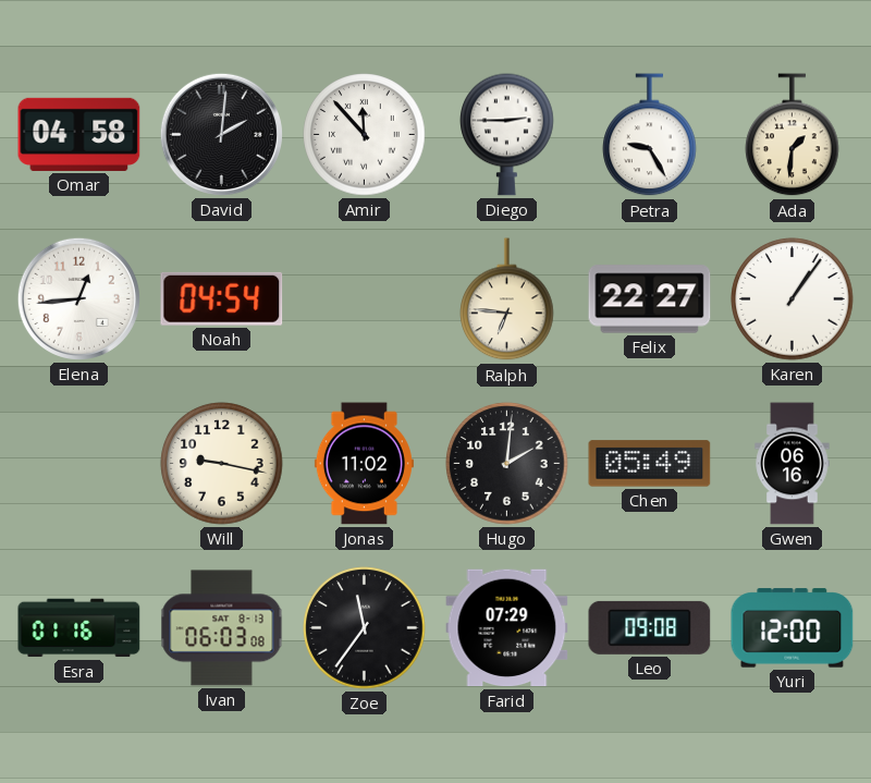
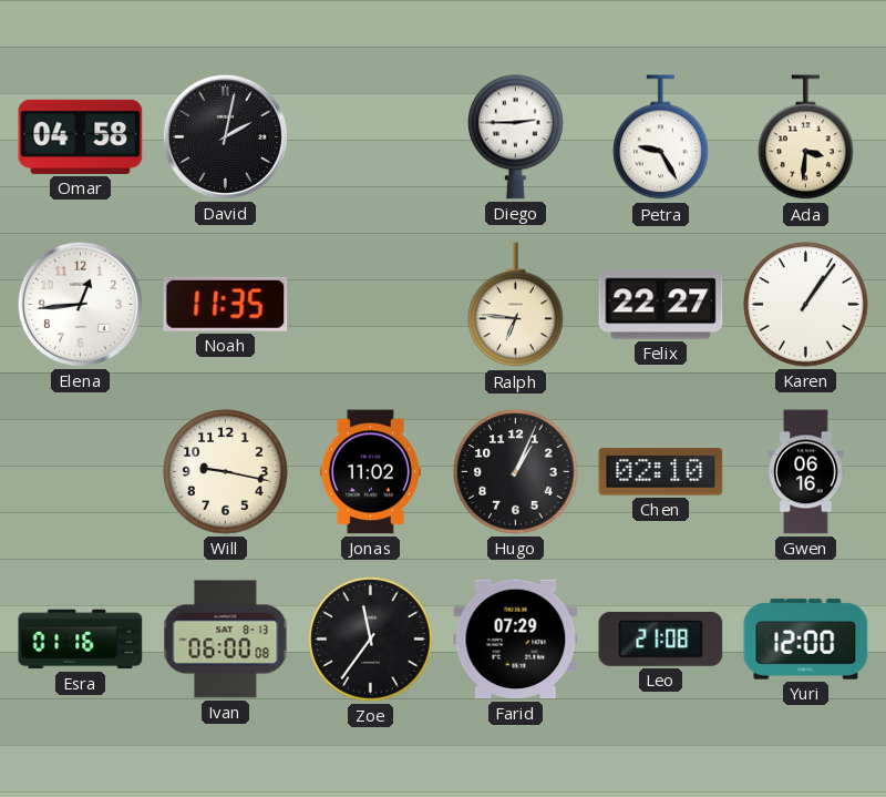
David: 2:01 -> 2:02
Amir: 11:53 -> none
Ada: 1:31 -> 3:31
Noah: 04:54 -> 11:35
Hugo: 2:01 -> 1:04
Chen: 05:49 -> 02:10
Ivan: 06:03 -> 06:00
Leo: 09:08 -> 21:08
